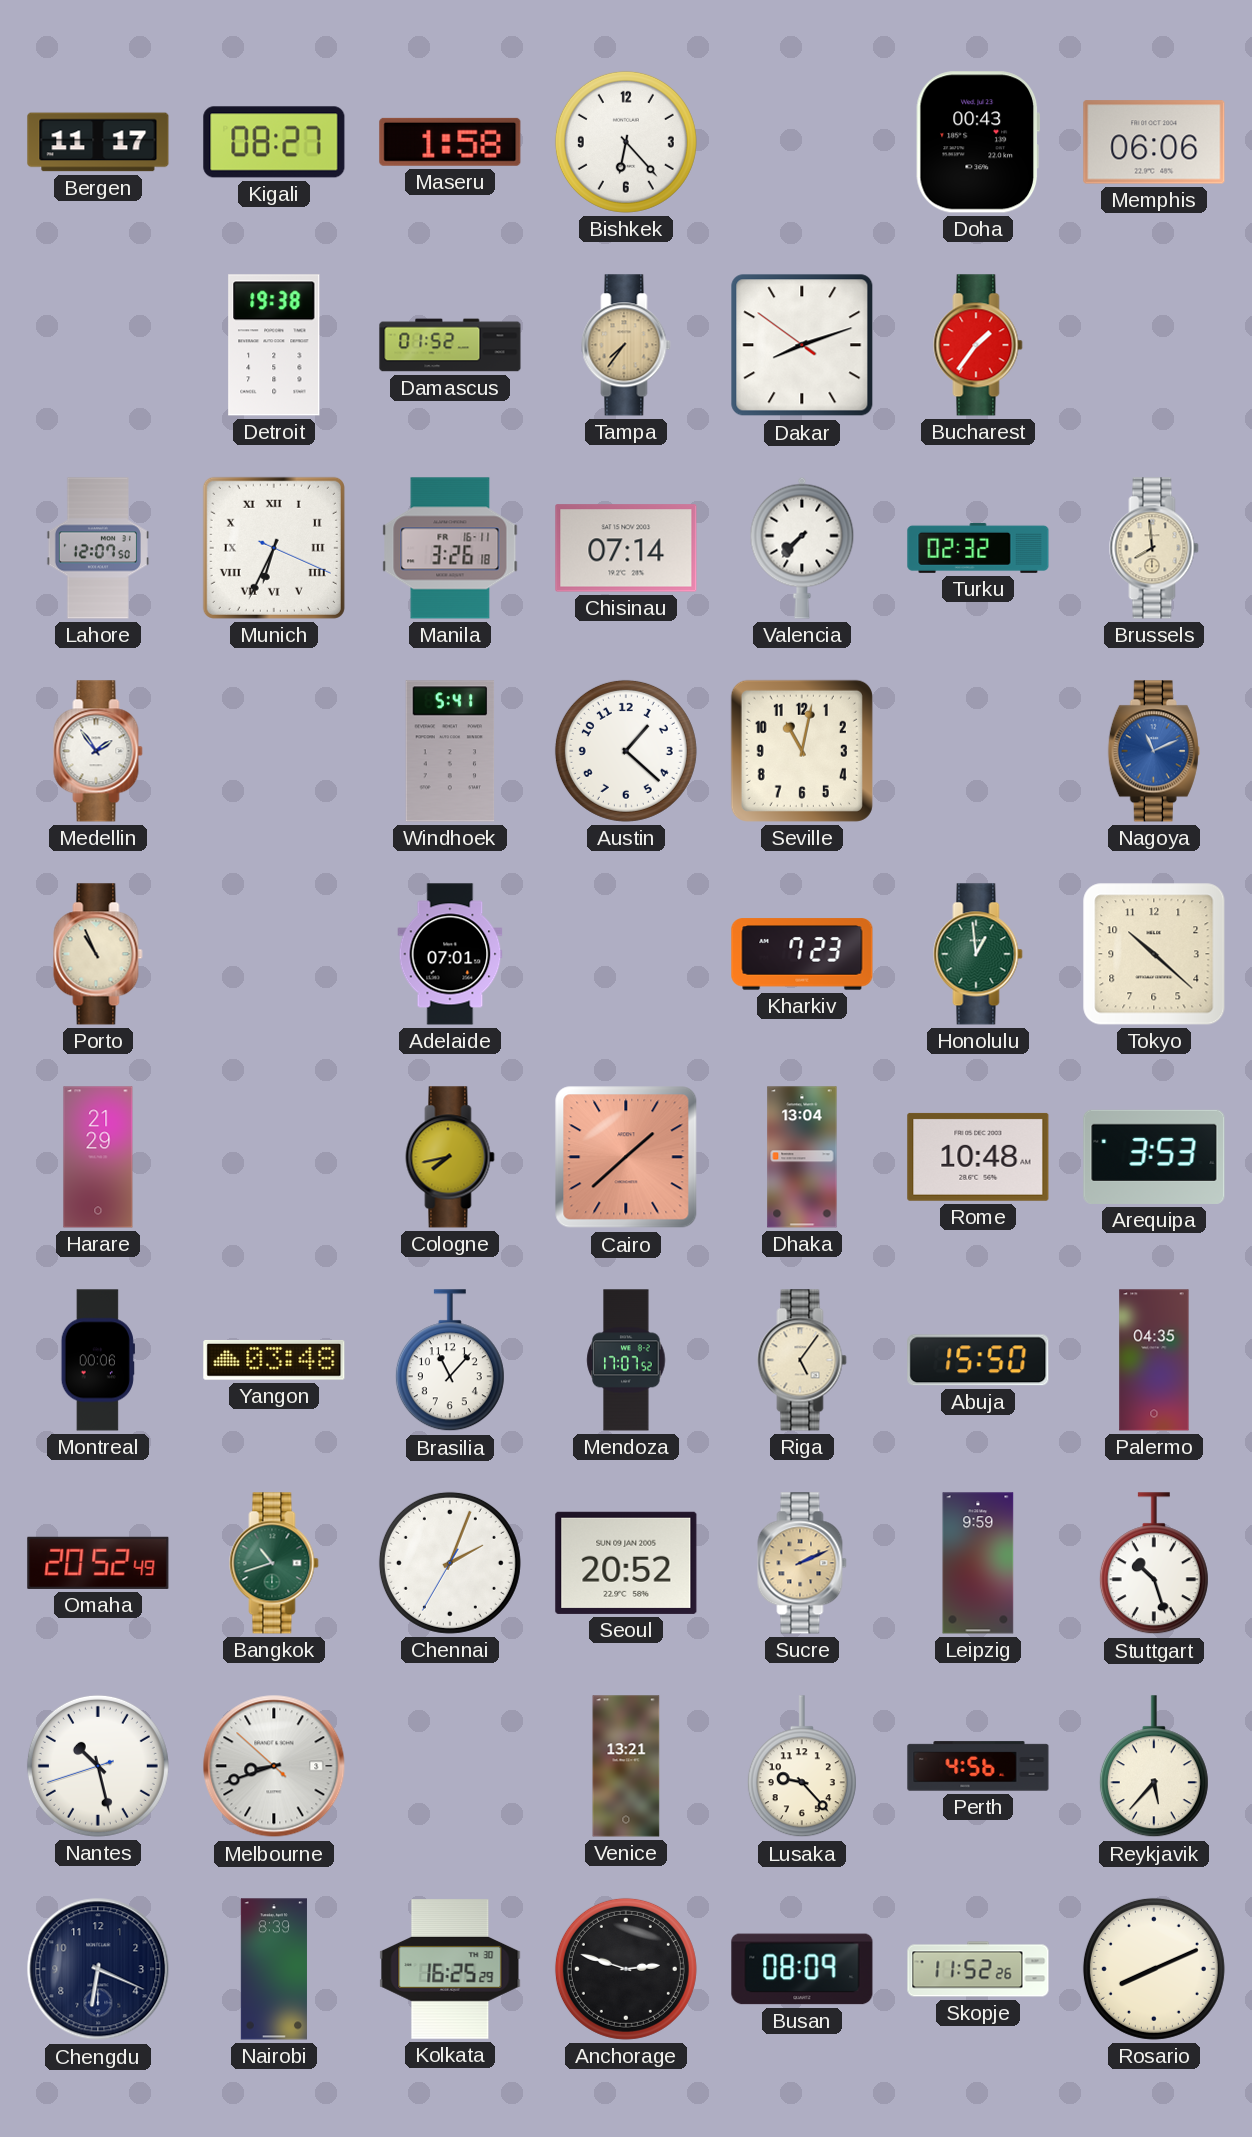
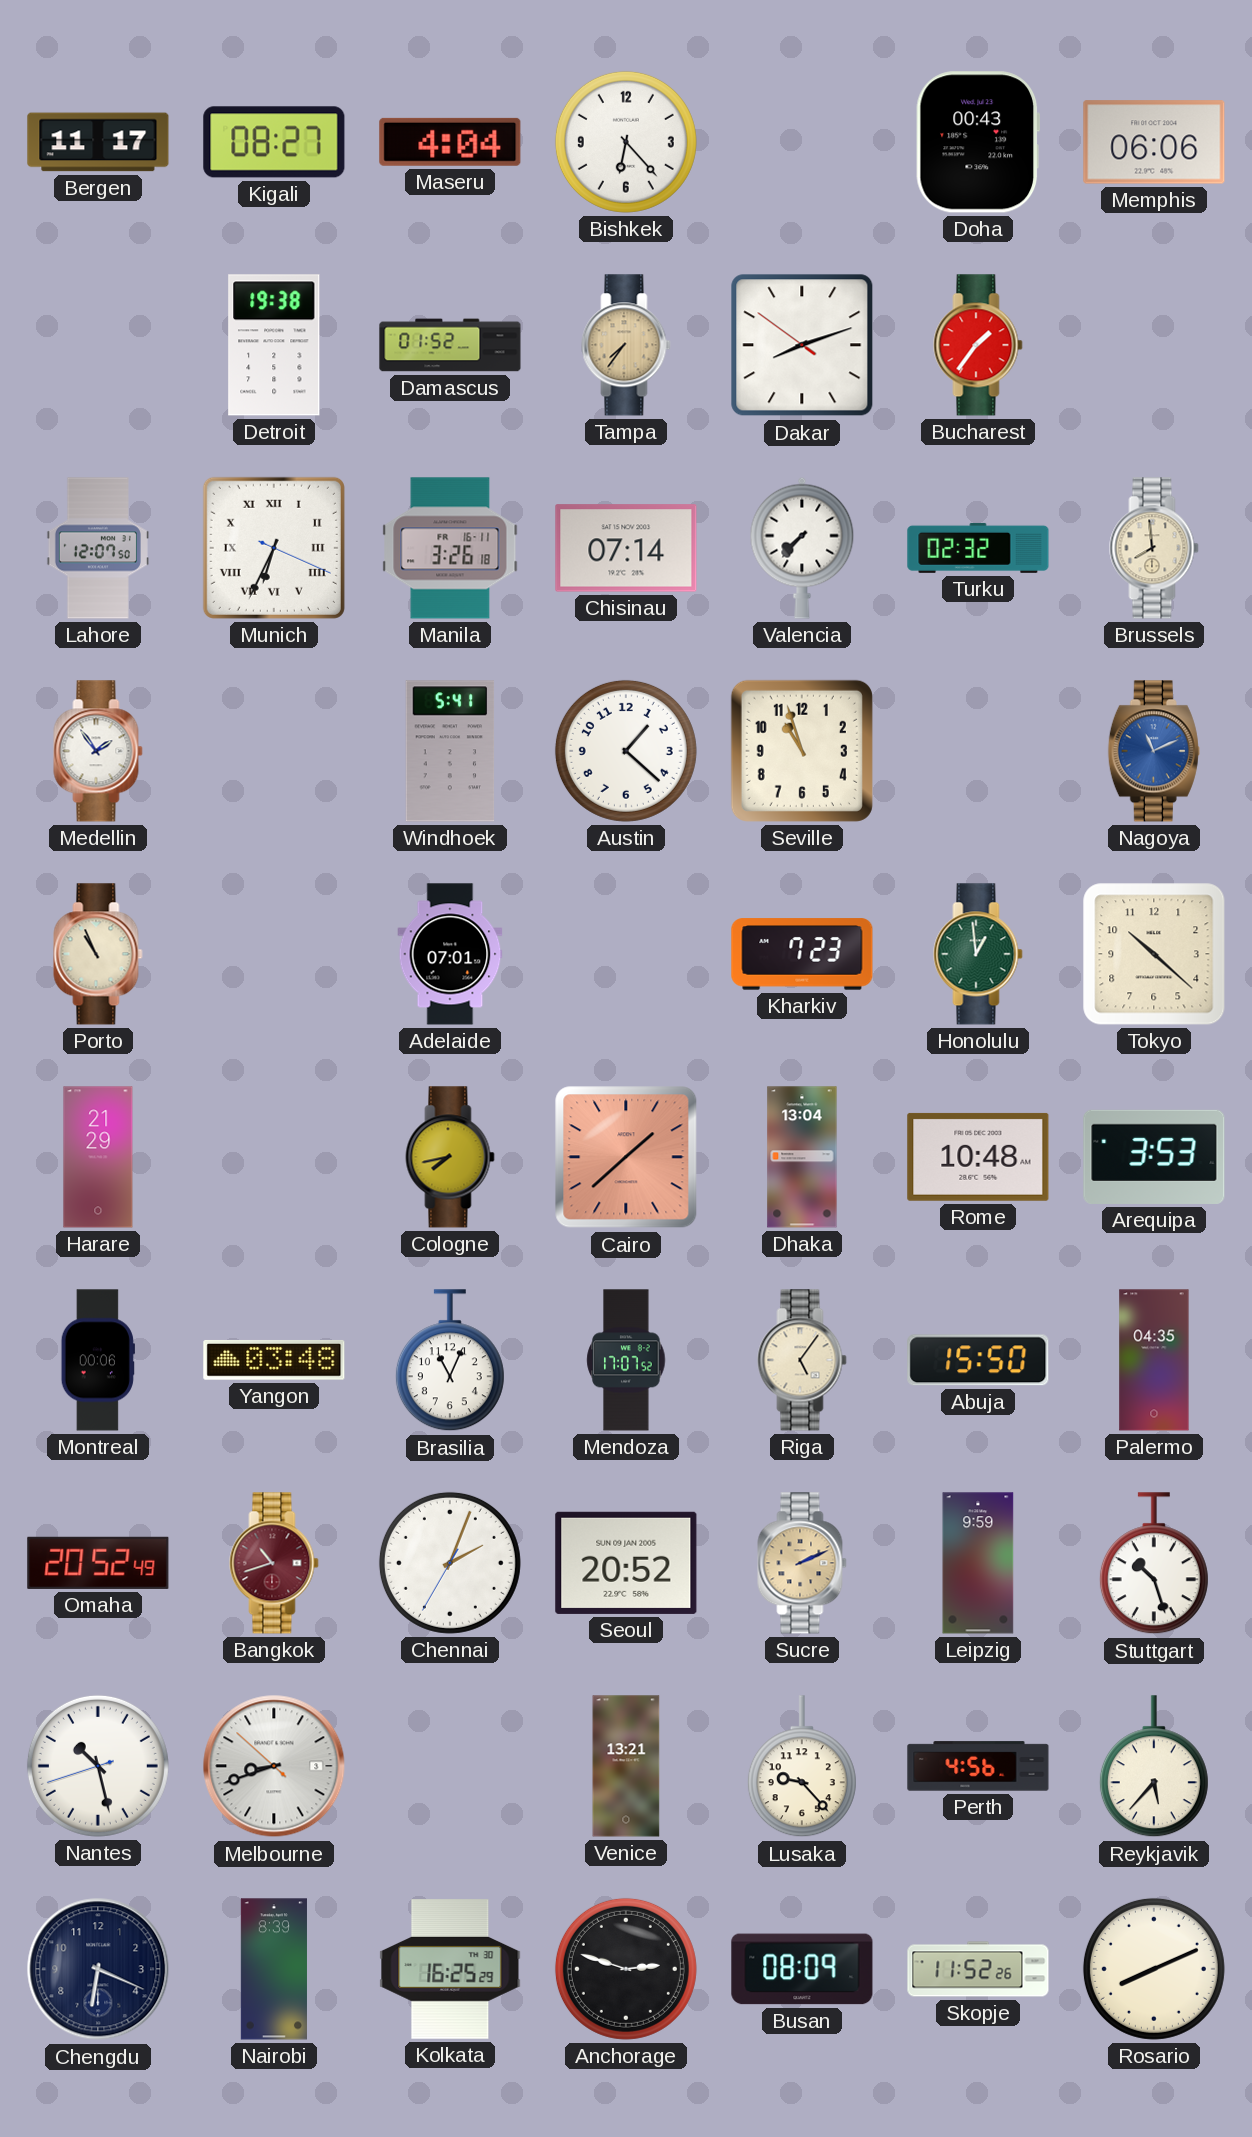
Maseru: 1:58 -> 4:04
Seville: 11:02 -> 10:57
Brasilia: 11:07 -> 11:04
Bangkok dial: green -> burgundy
